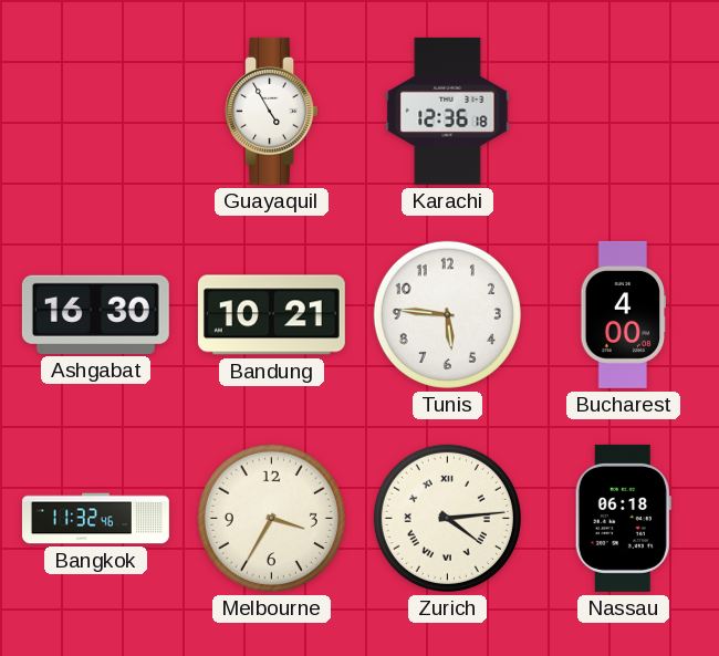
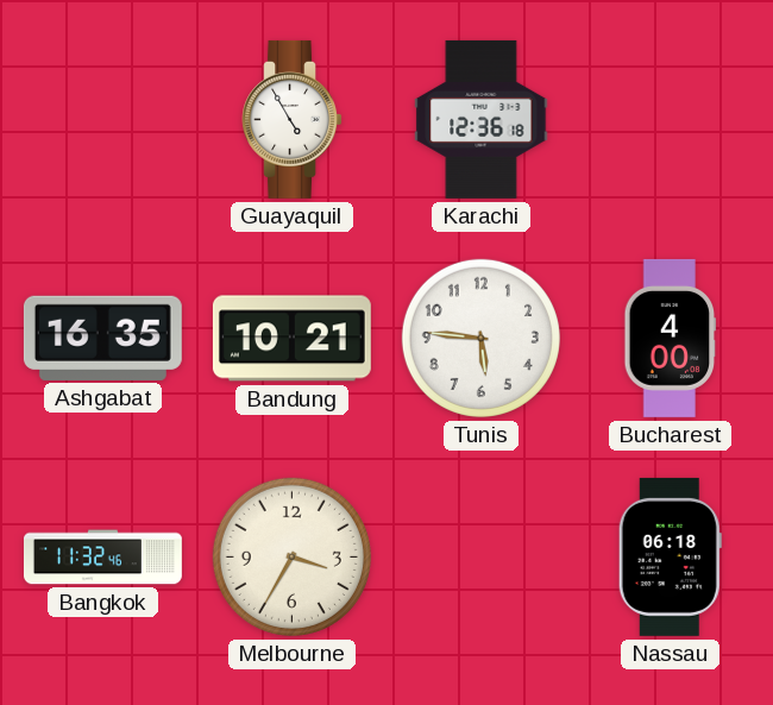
Ashgabat: 16:30 -> 16:35
Zurich: 4:14 -> none
